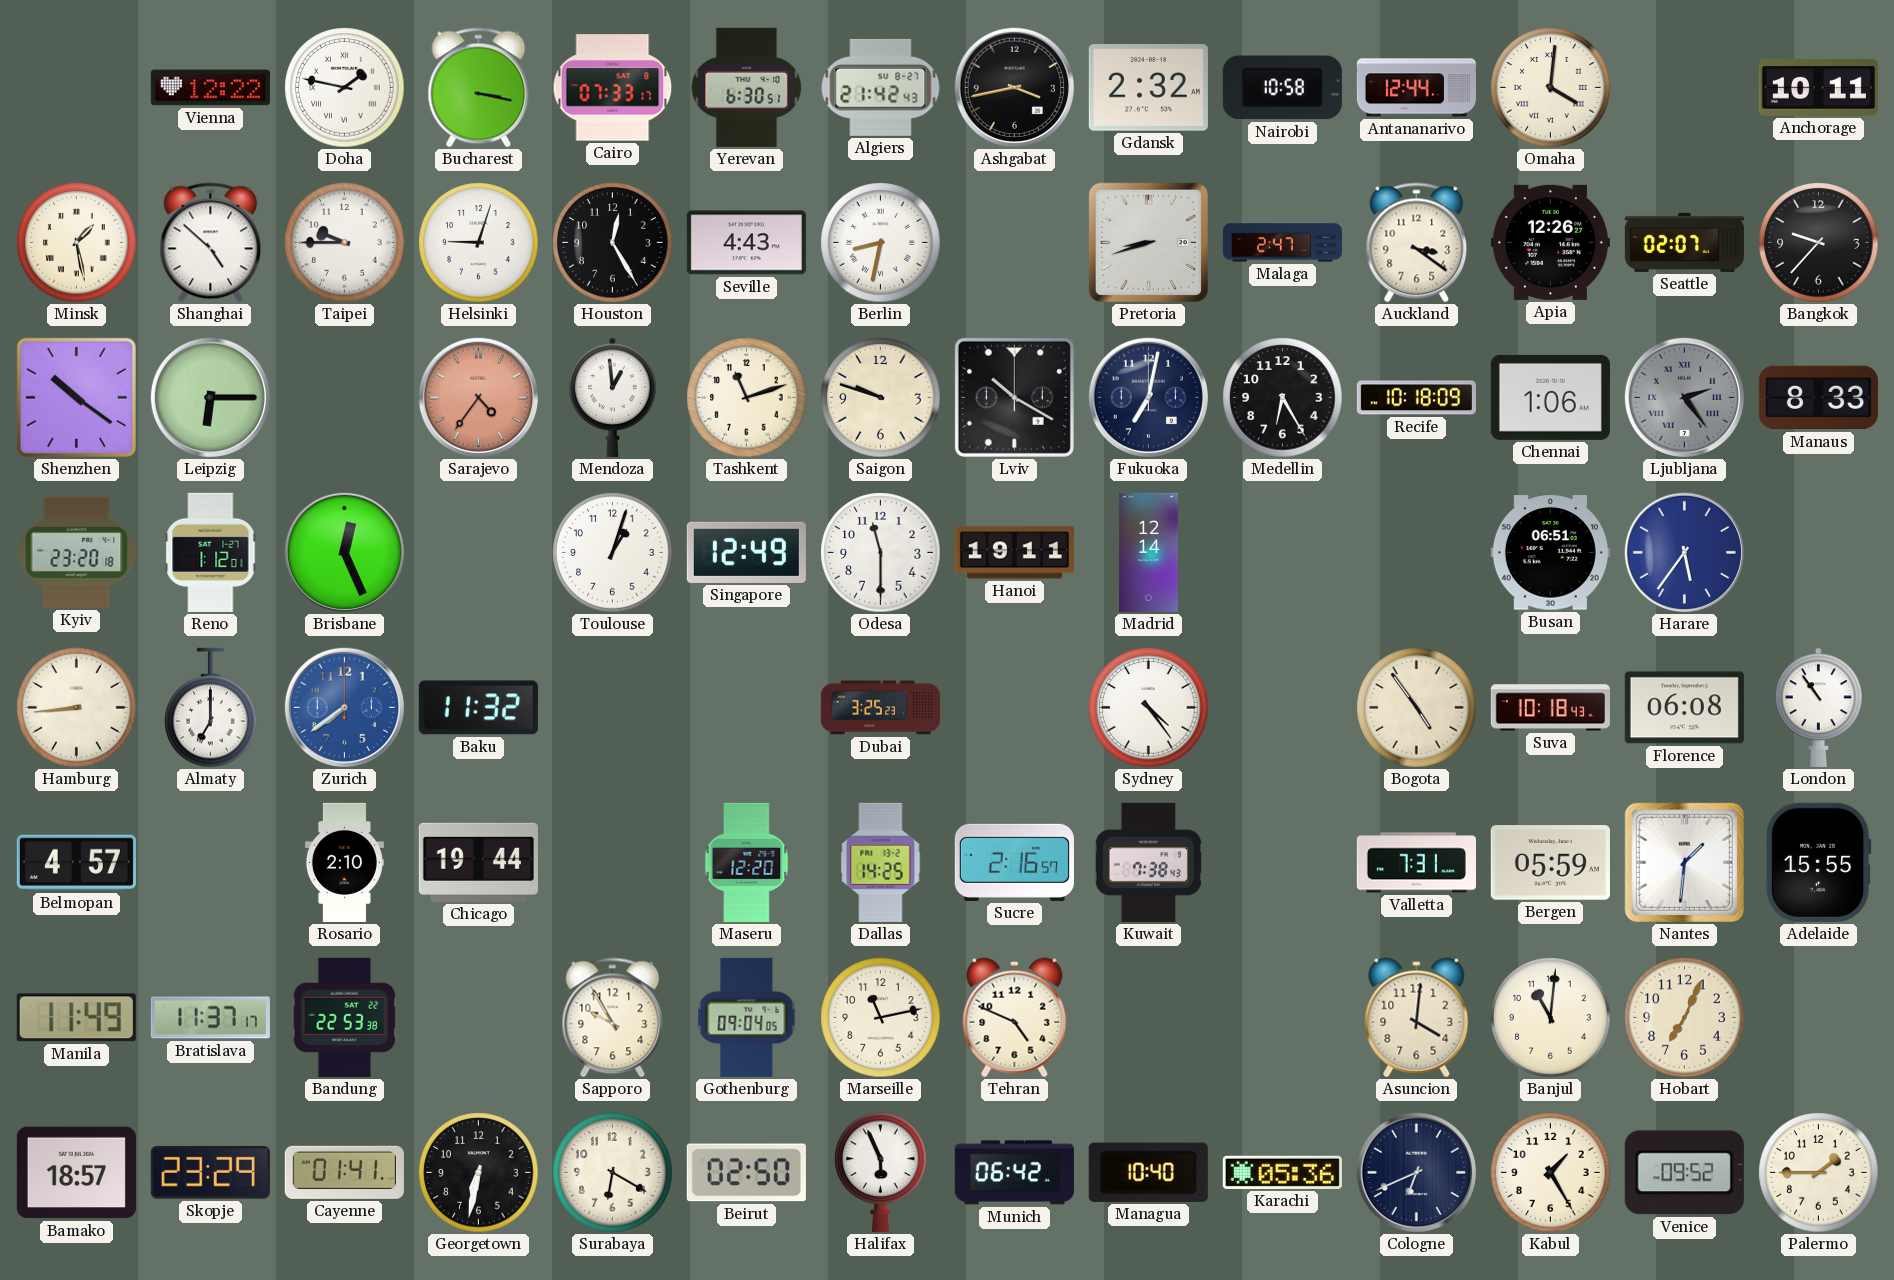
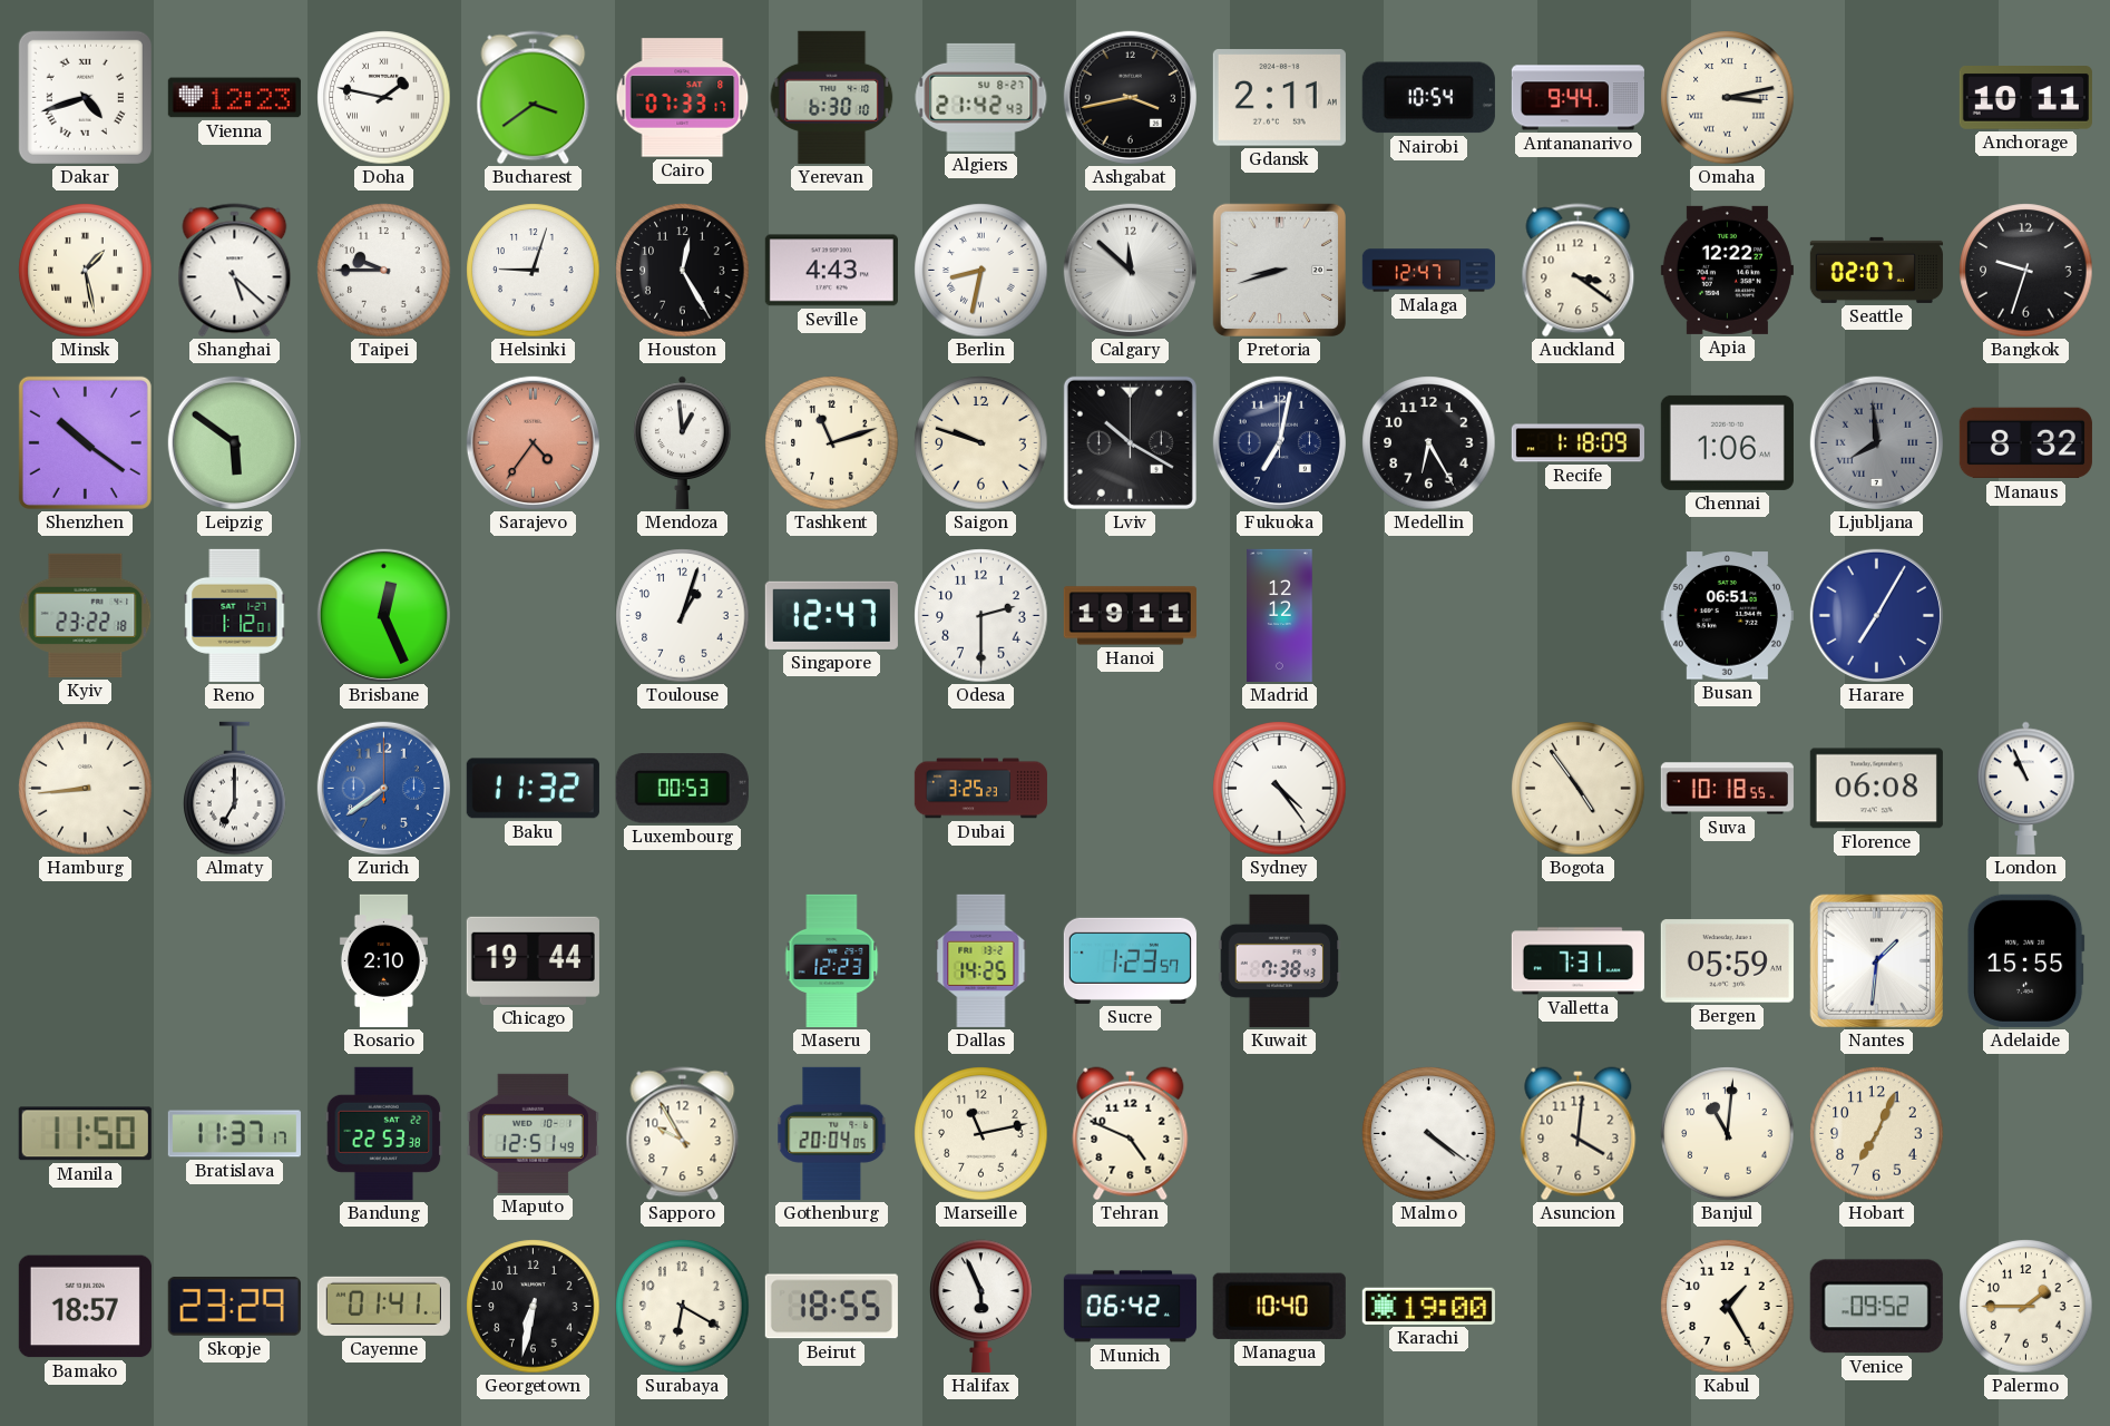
Dakar: none -> 4:42
Vienna: 12:22 -> 12:23
Bucharest: 3:17 -> 3:39
Yerevan: 6:30:51 -> 6:30:10
Gdansk: 2:32 -> 2:11
Nairobi: 10:58 -> 10:54
Antananarivo: 12:44 -> 9:44
Omaha: 4:01 -> 3:13
Shanghai: 4:52 -> 5:22
Calgary: none -> 11:52
Malaga: 2:47 -> 12:47
Apia: 12:26 -> 12:22
Bangkok: 9:37 -> 9:33
Leipzig: 6:15 -> 5:51
Recife: 10:18 -> 1:18
Ljubljana: 2:24 -> 7:59
Manaus: 8:33 -> 8:32
Kyiv: 23:20 -> 23:22
Singapore: 12:49 -> 12:47
Odesa: 11:30 -> 2:30
Madrid: 12:14 -> 12:12
Harare: 5:36 -> 7:05
Luxembourg: none -> 00:53
Suva: 10:18:43 -> 10:18:55
London: 10:54 -> 10:56
Belmopan: 4:57 -> none
Maseru: 12:20 -> 12:23
Sucre: 2:16 -> 1:23
Manila: 11:49 -> 11:50
Maputo: none -> 12:51
Gothenburg: 09:04 -> 20:04
Malmo: none -> 4:21
Beirut: 02:50 -> 18:55
Karachi: 05:36 -> 19:00
Cologne: 6:41 -> none
